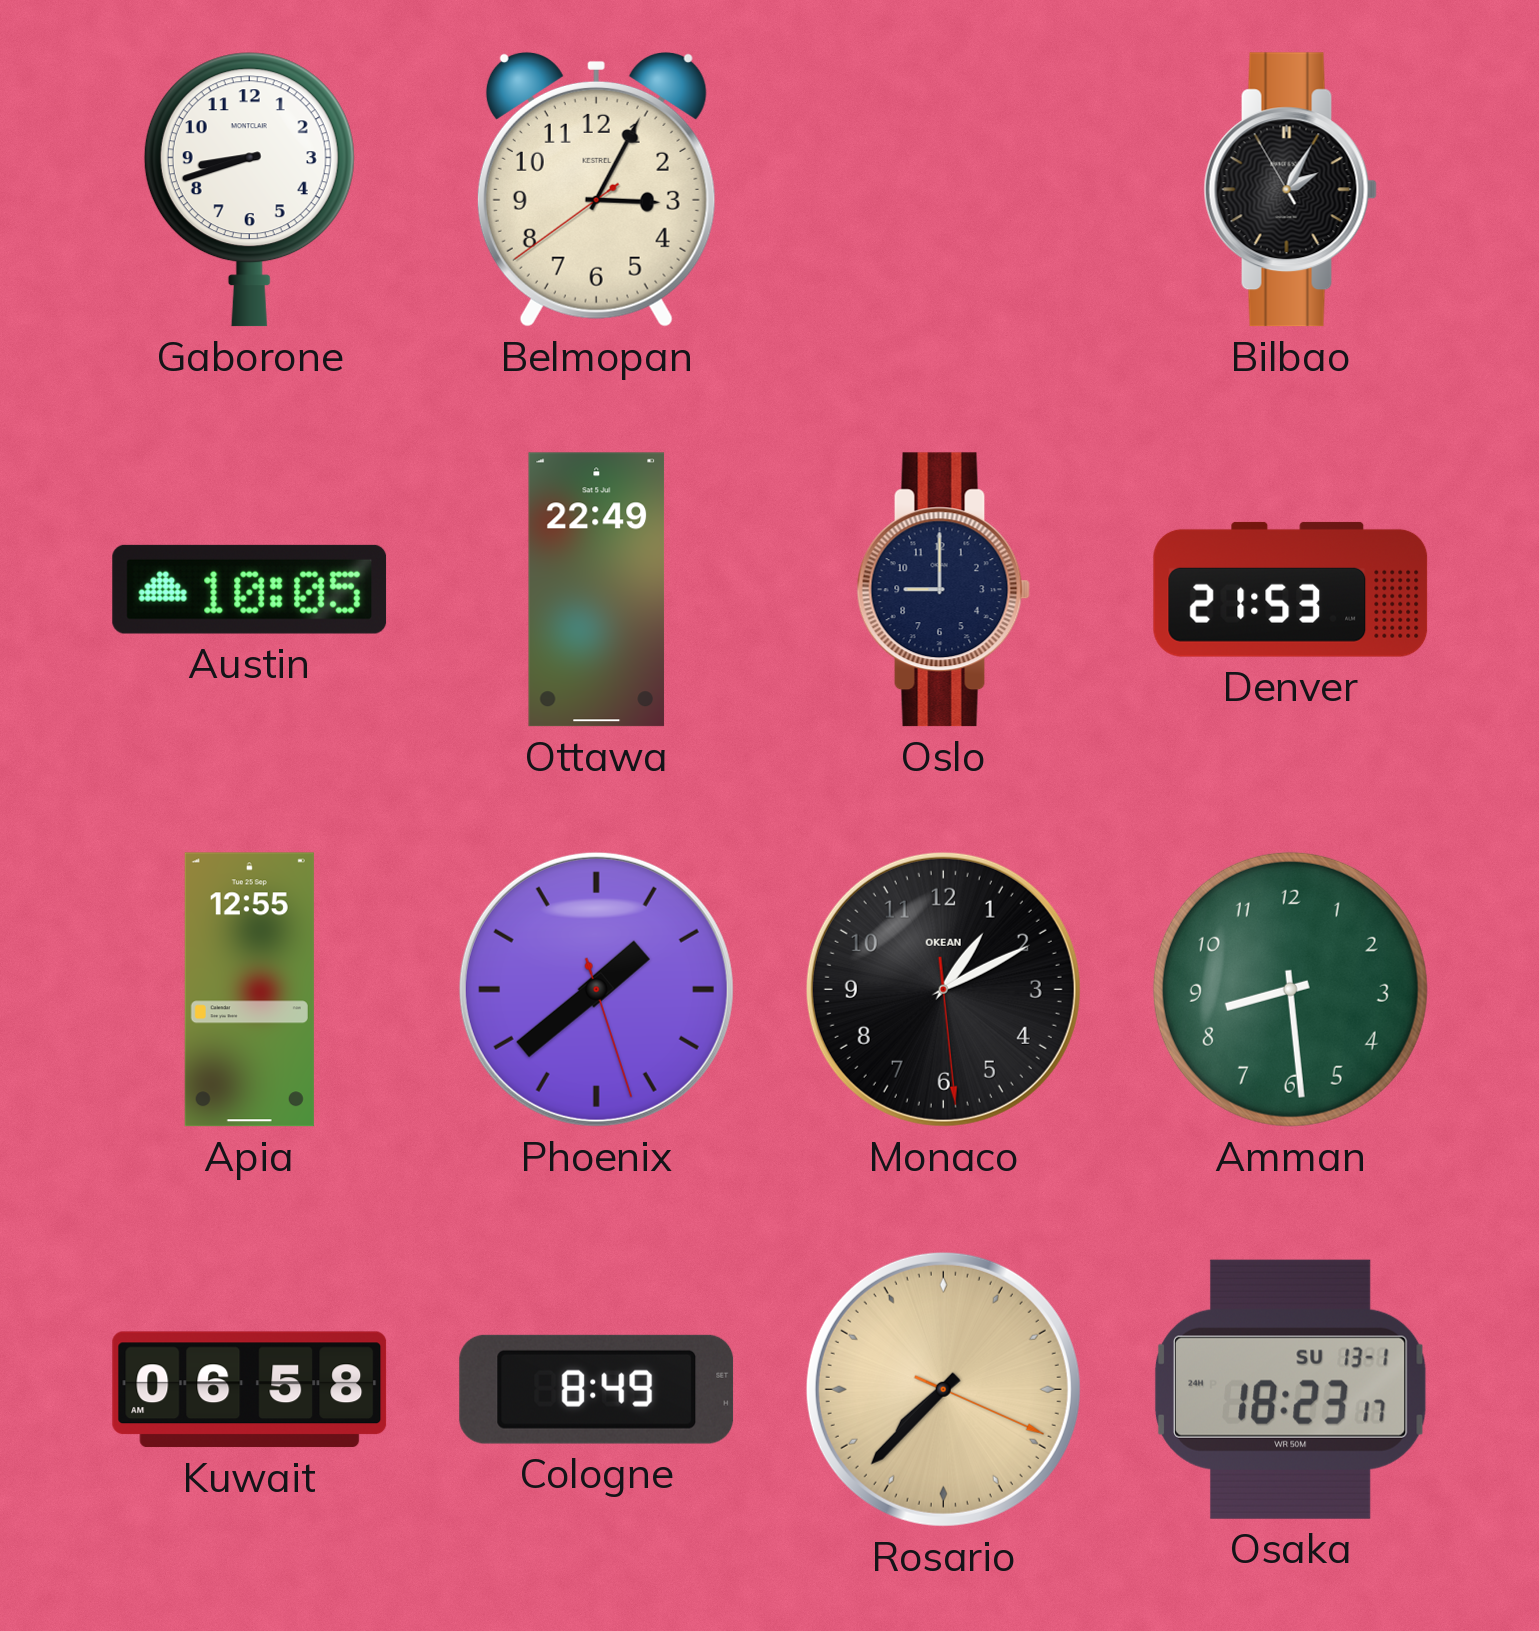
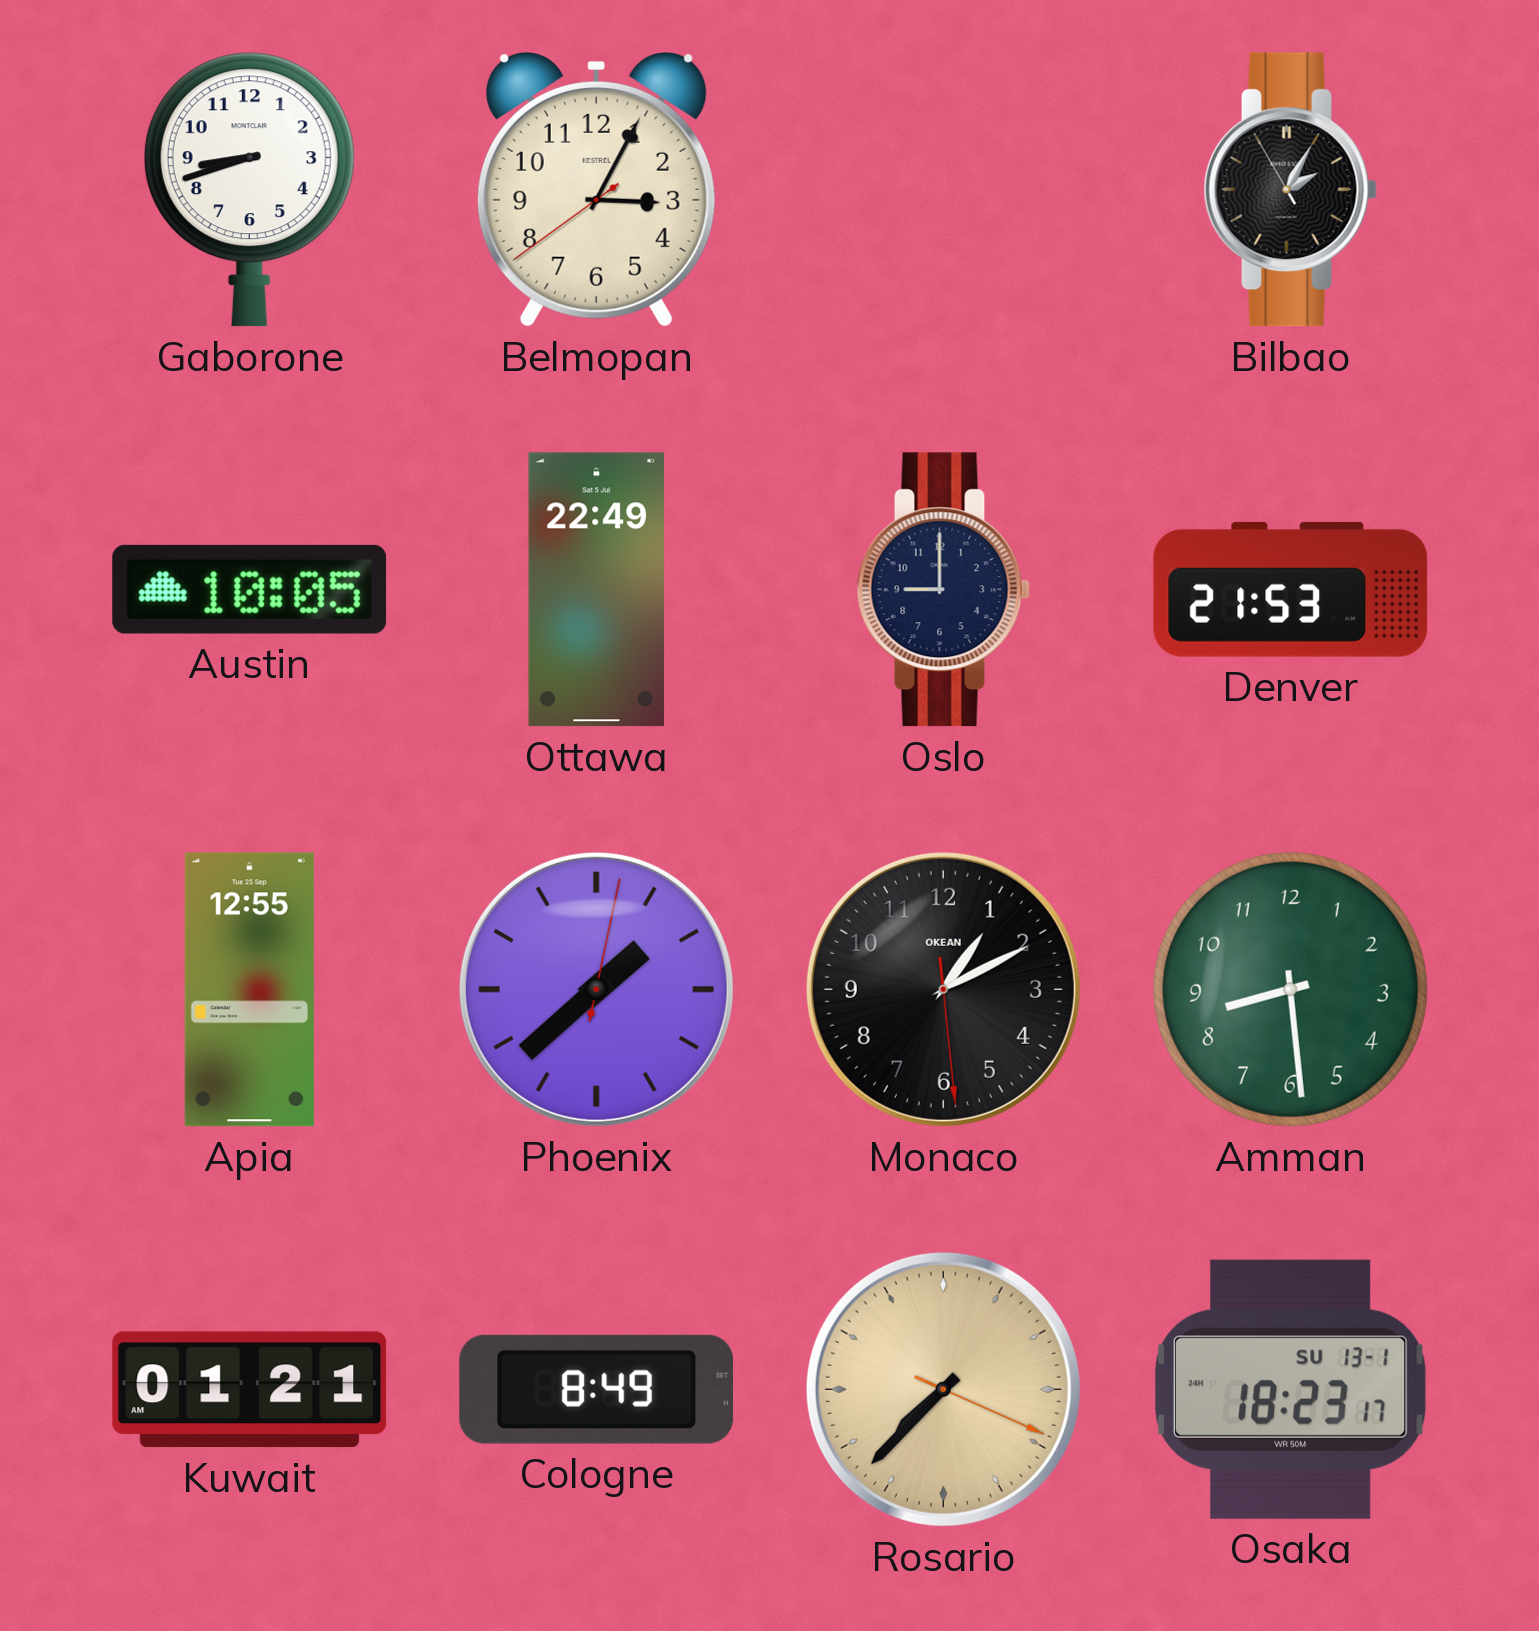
Phoenix: 1:38:27 -> 1:38:02
Kuwait: 06:58 -> 01:21
